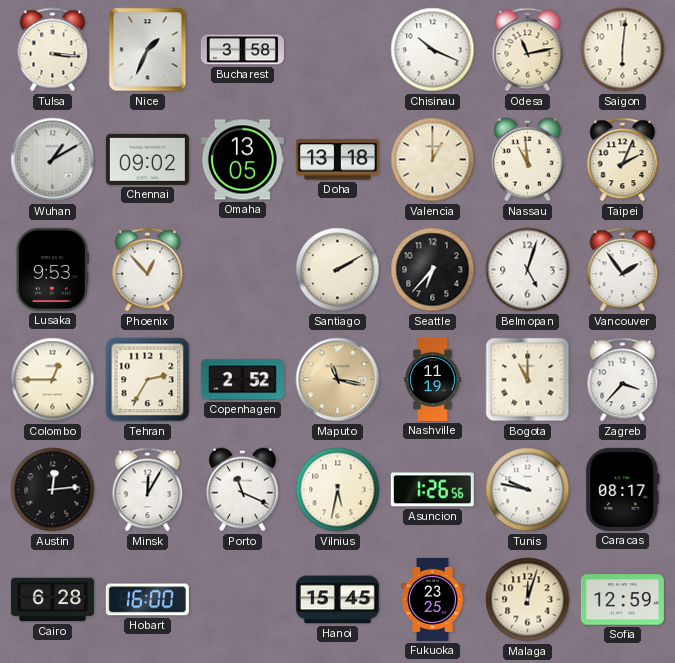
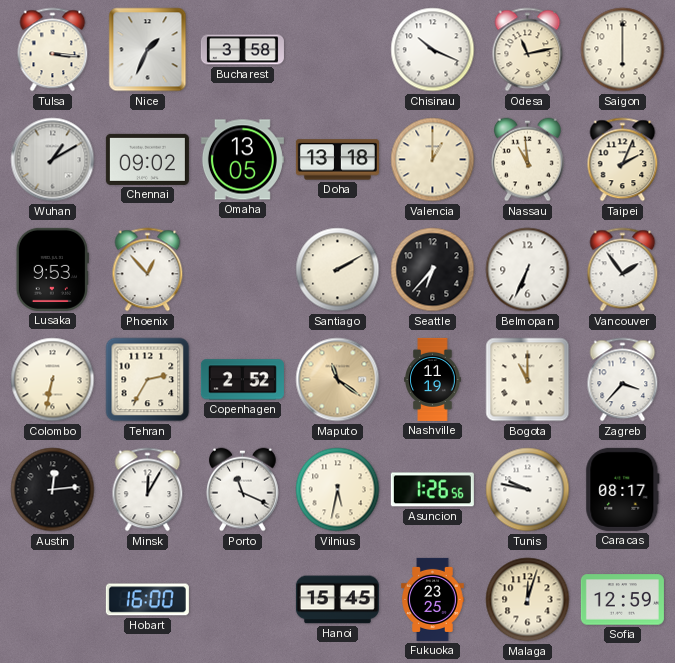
Saigon: 6:01 -> 6:00
Belmopan: 5:03 -> 6:34
Colombo: 12:45 -> 6:32
Maputo: 11:17 -> 11:21
Cairo: 6:28 -> none
